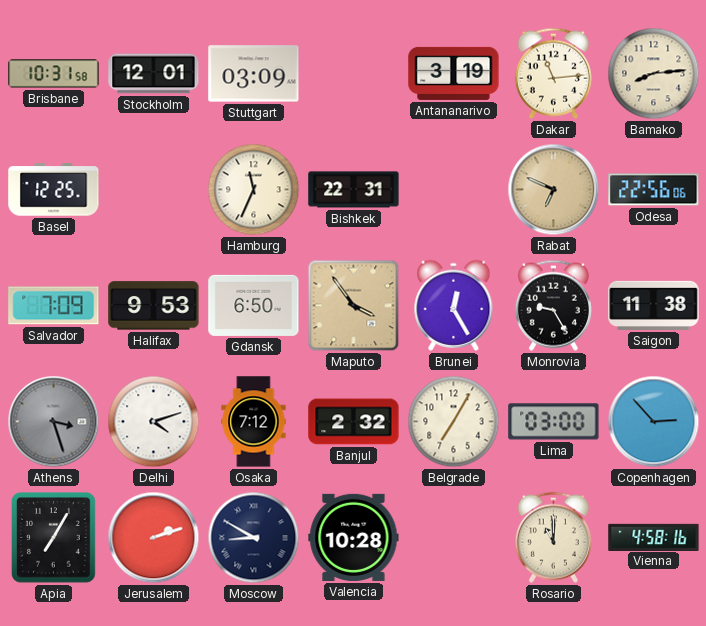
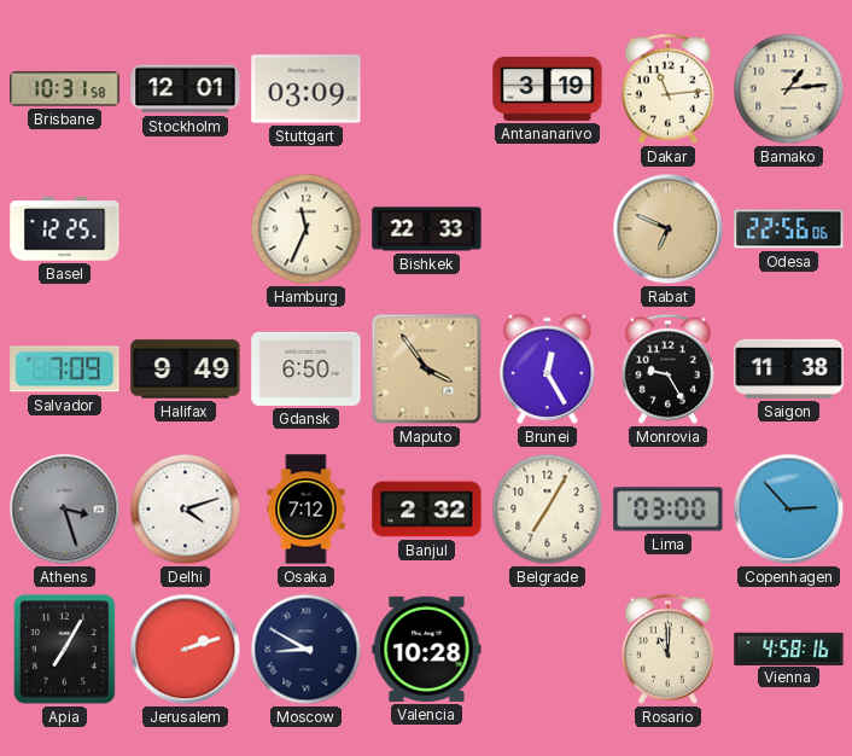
Bamako: 8:14 -> 1:14
Bishkek: 22:31 -> 22:33
Halifax: 9:53 -> 9:49
